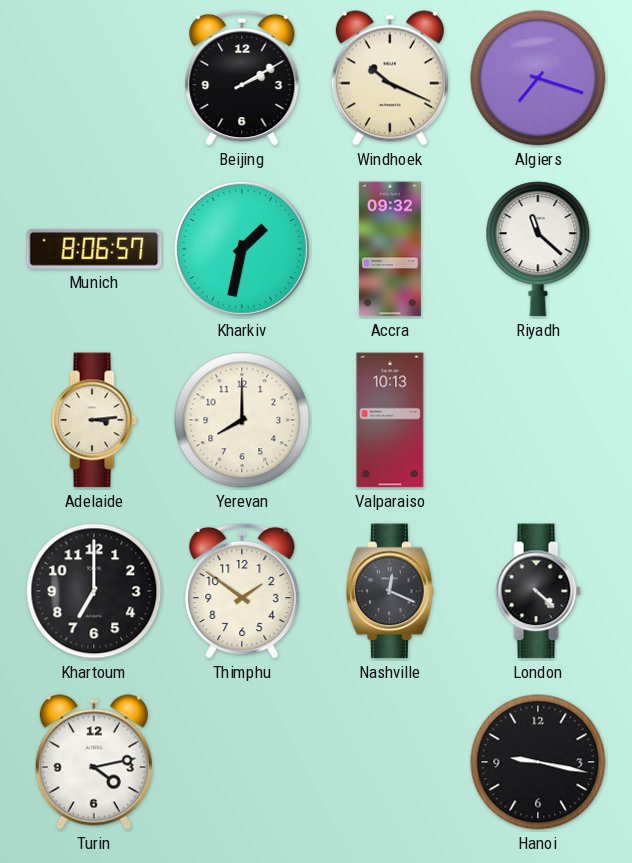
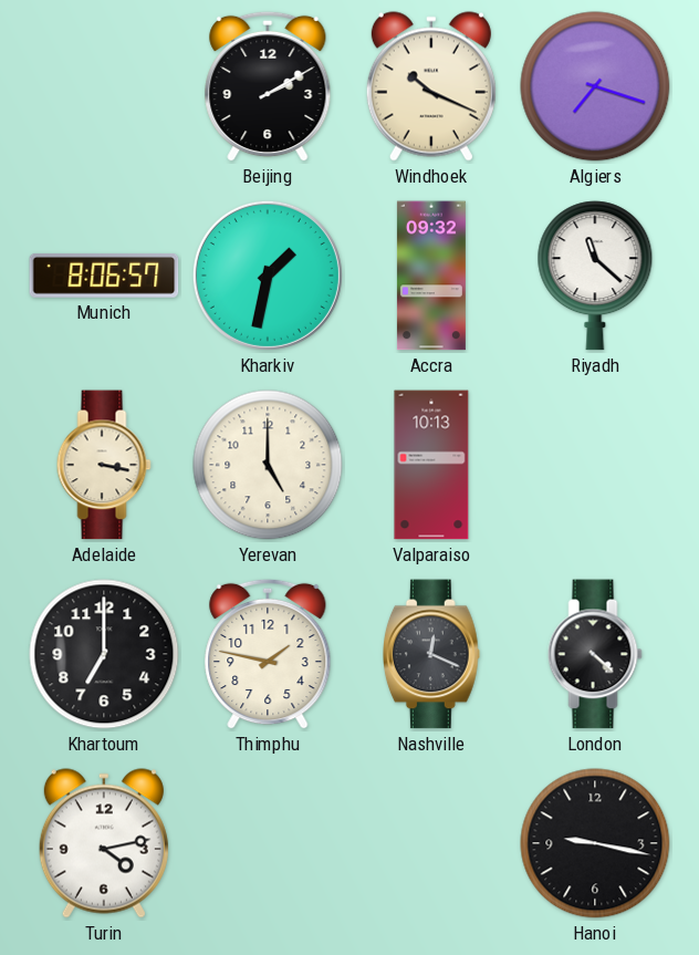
Adelaide: 3:14 -> 3:17
Yerevan: 8:00 -> 5:00
Thimphu: 1:51 -> 1:47
